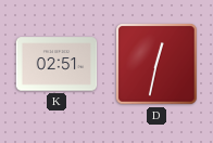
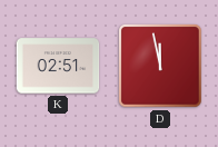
D: 12:32 -> 11:58
